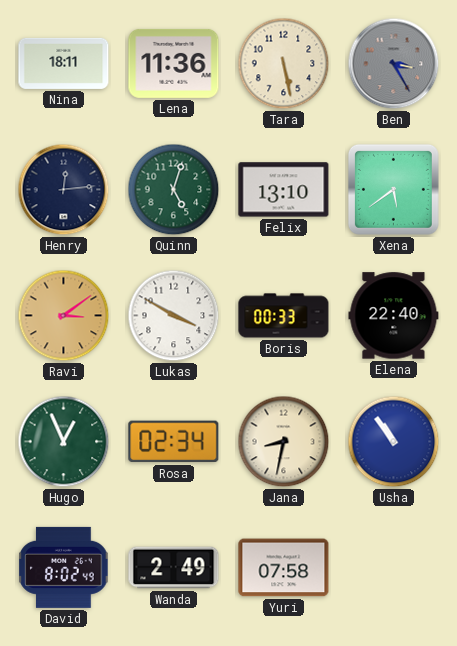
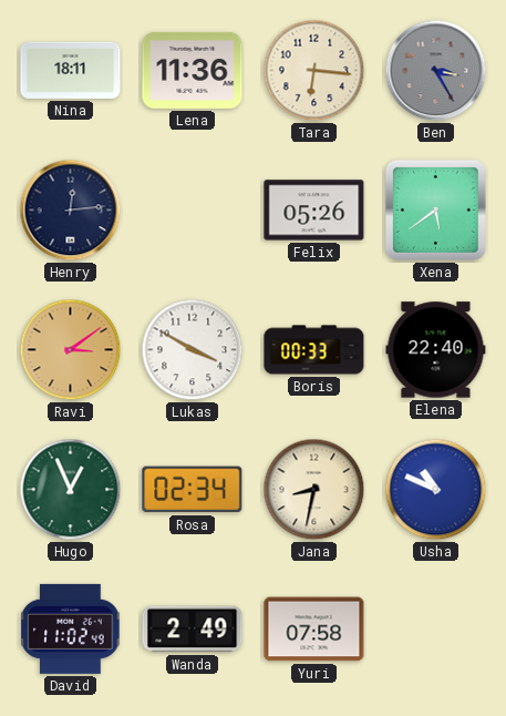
Tara: 5:28 -> 6:16
Quinn: 5:03 -> none
Felix: 13:10 -> 05:26
Usha: 10:54 -> 10:49
David: 8:02 -> 11:02
